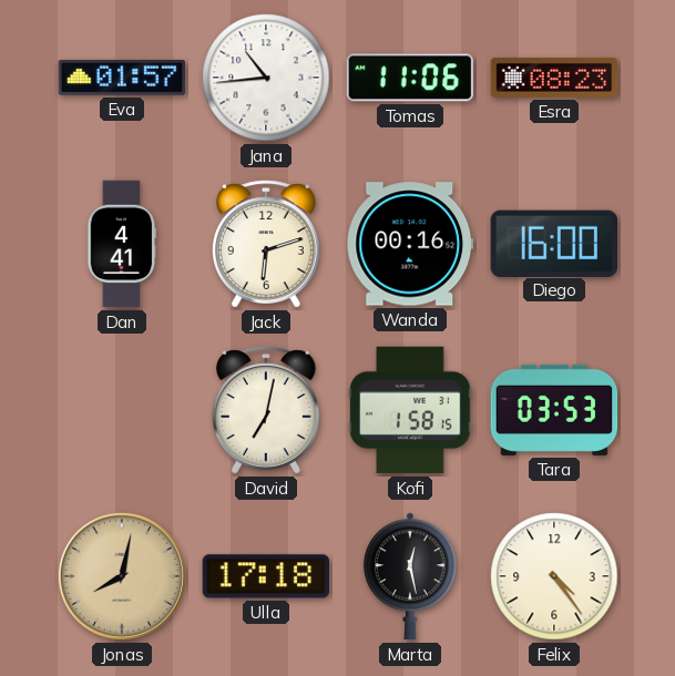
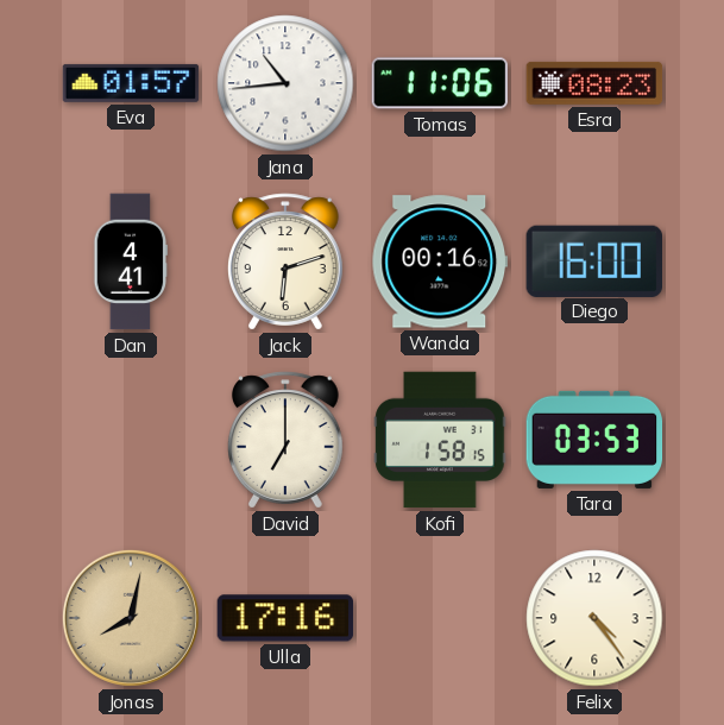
David: 7:02 -> 7:00
Ulla: 17:18 -> 17:16
Marta: 12:28 -> none
